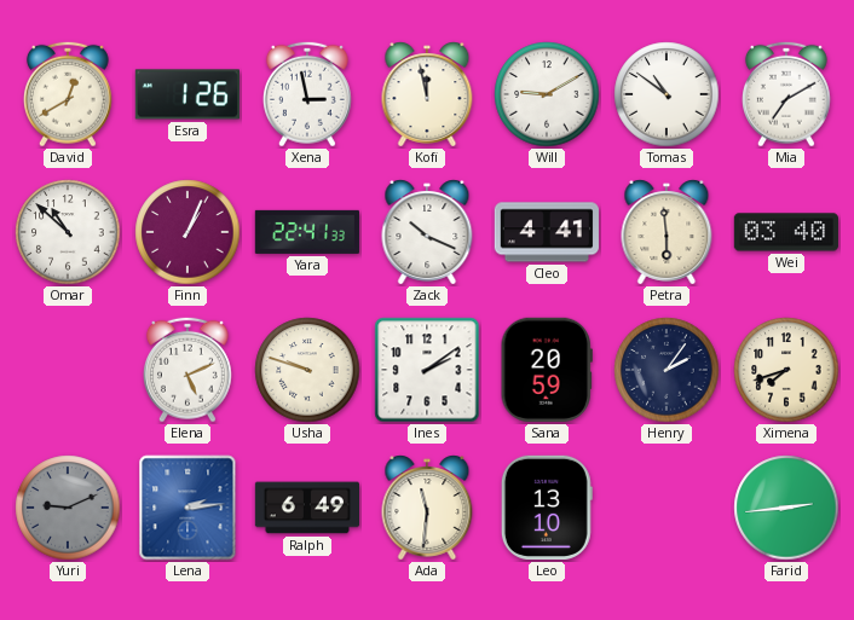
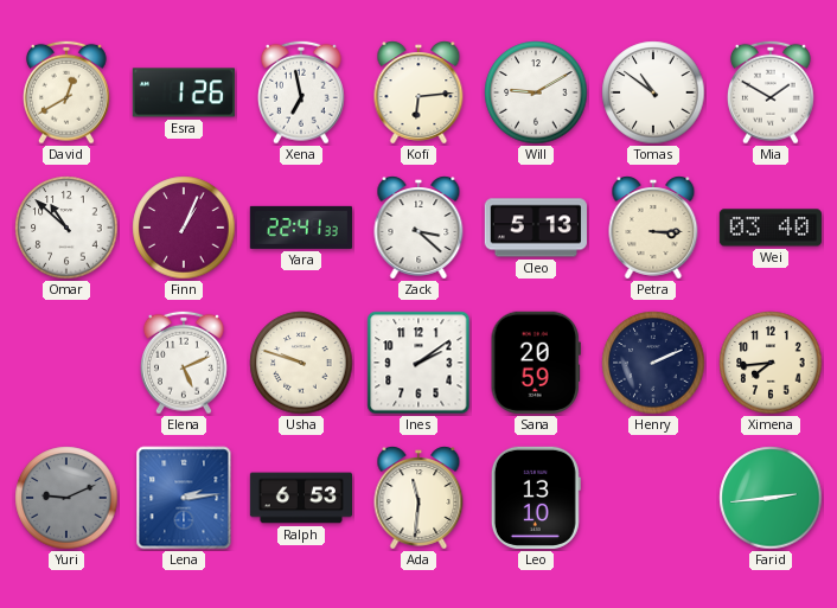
Xena: 2:58 -> 6:58
Kofi: 11:58 -> 6:14
Mia: 7:10 -> 1:50
Zack: 10:19 -> 3:22
Cleo: 4:41 -> 5:13
Petra: 5:59 -> 3:15
Henry: 2:06 -> 2:11
Ximena: 7:42 -> 7:44
Ralph: 6:49 -> 6:53
